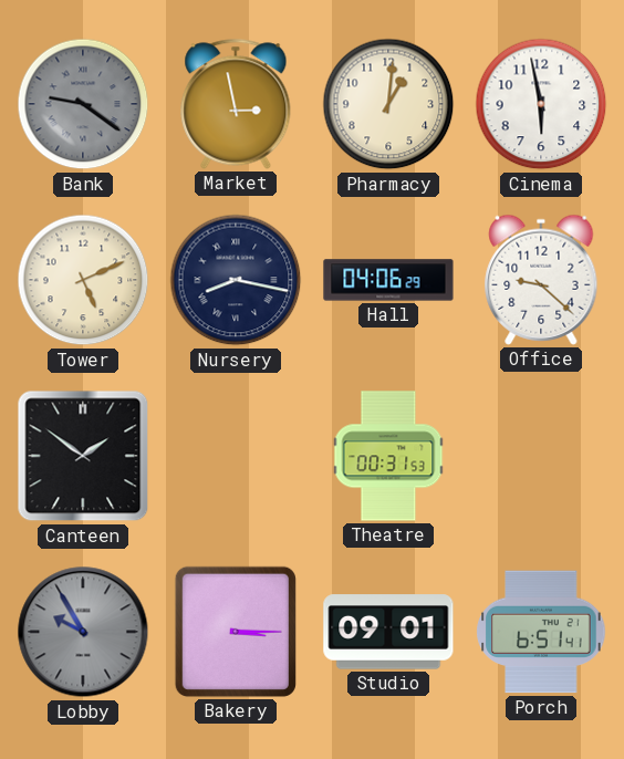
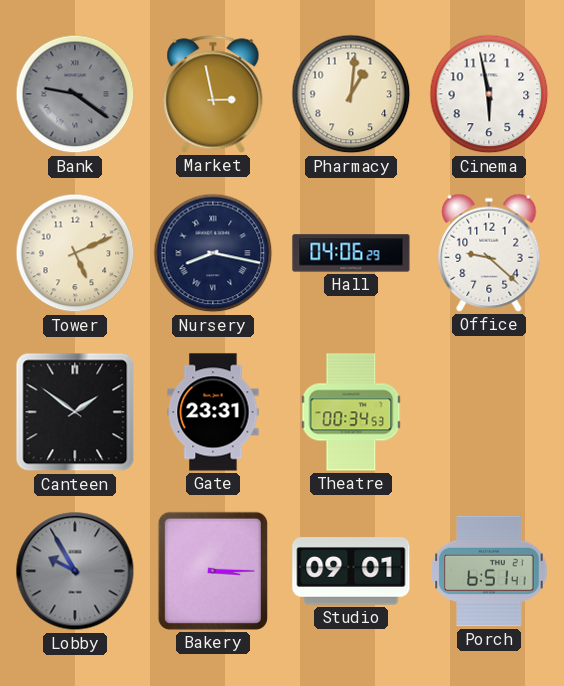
Gate: none -> 23:31
Theatre: 00:31 -> 00:34
